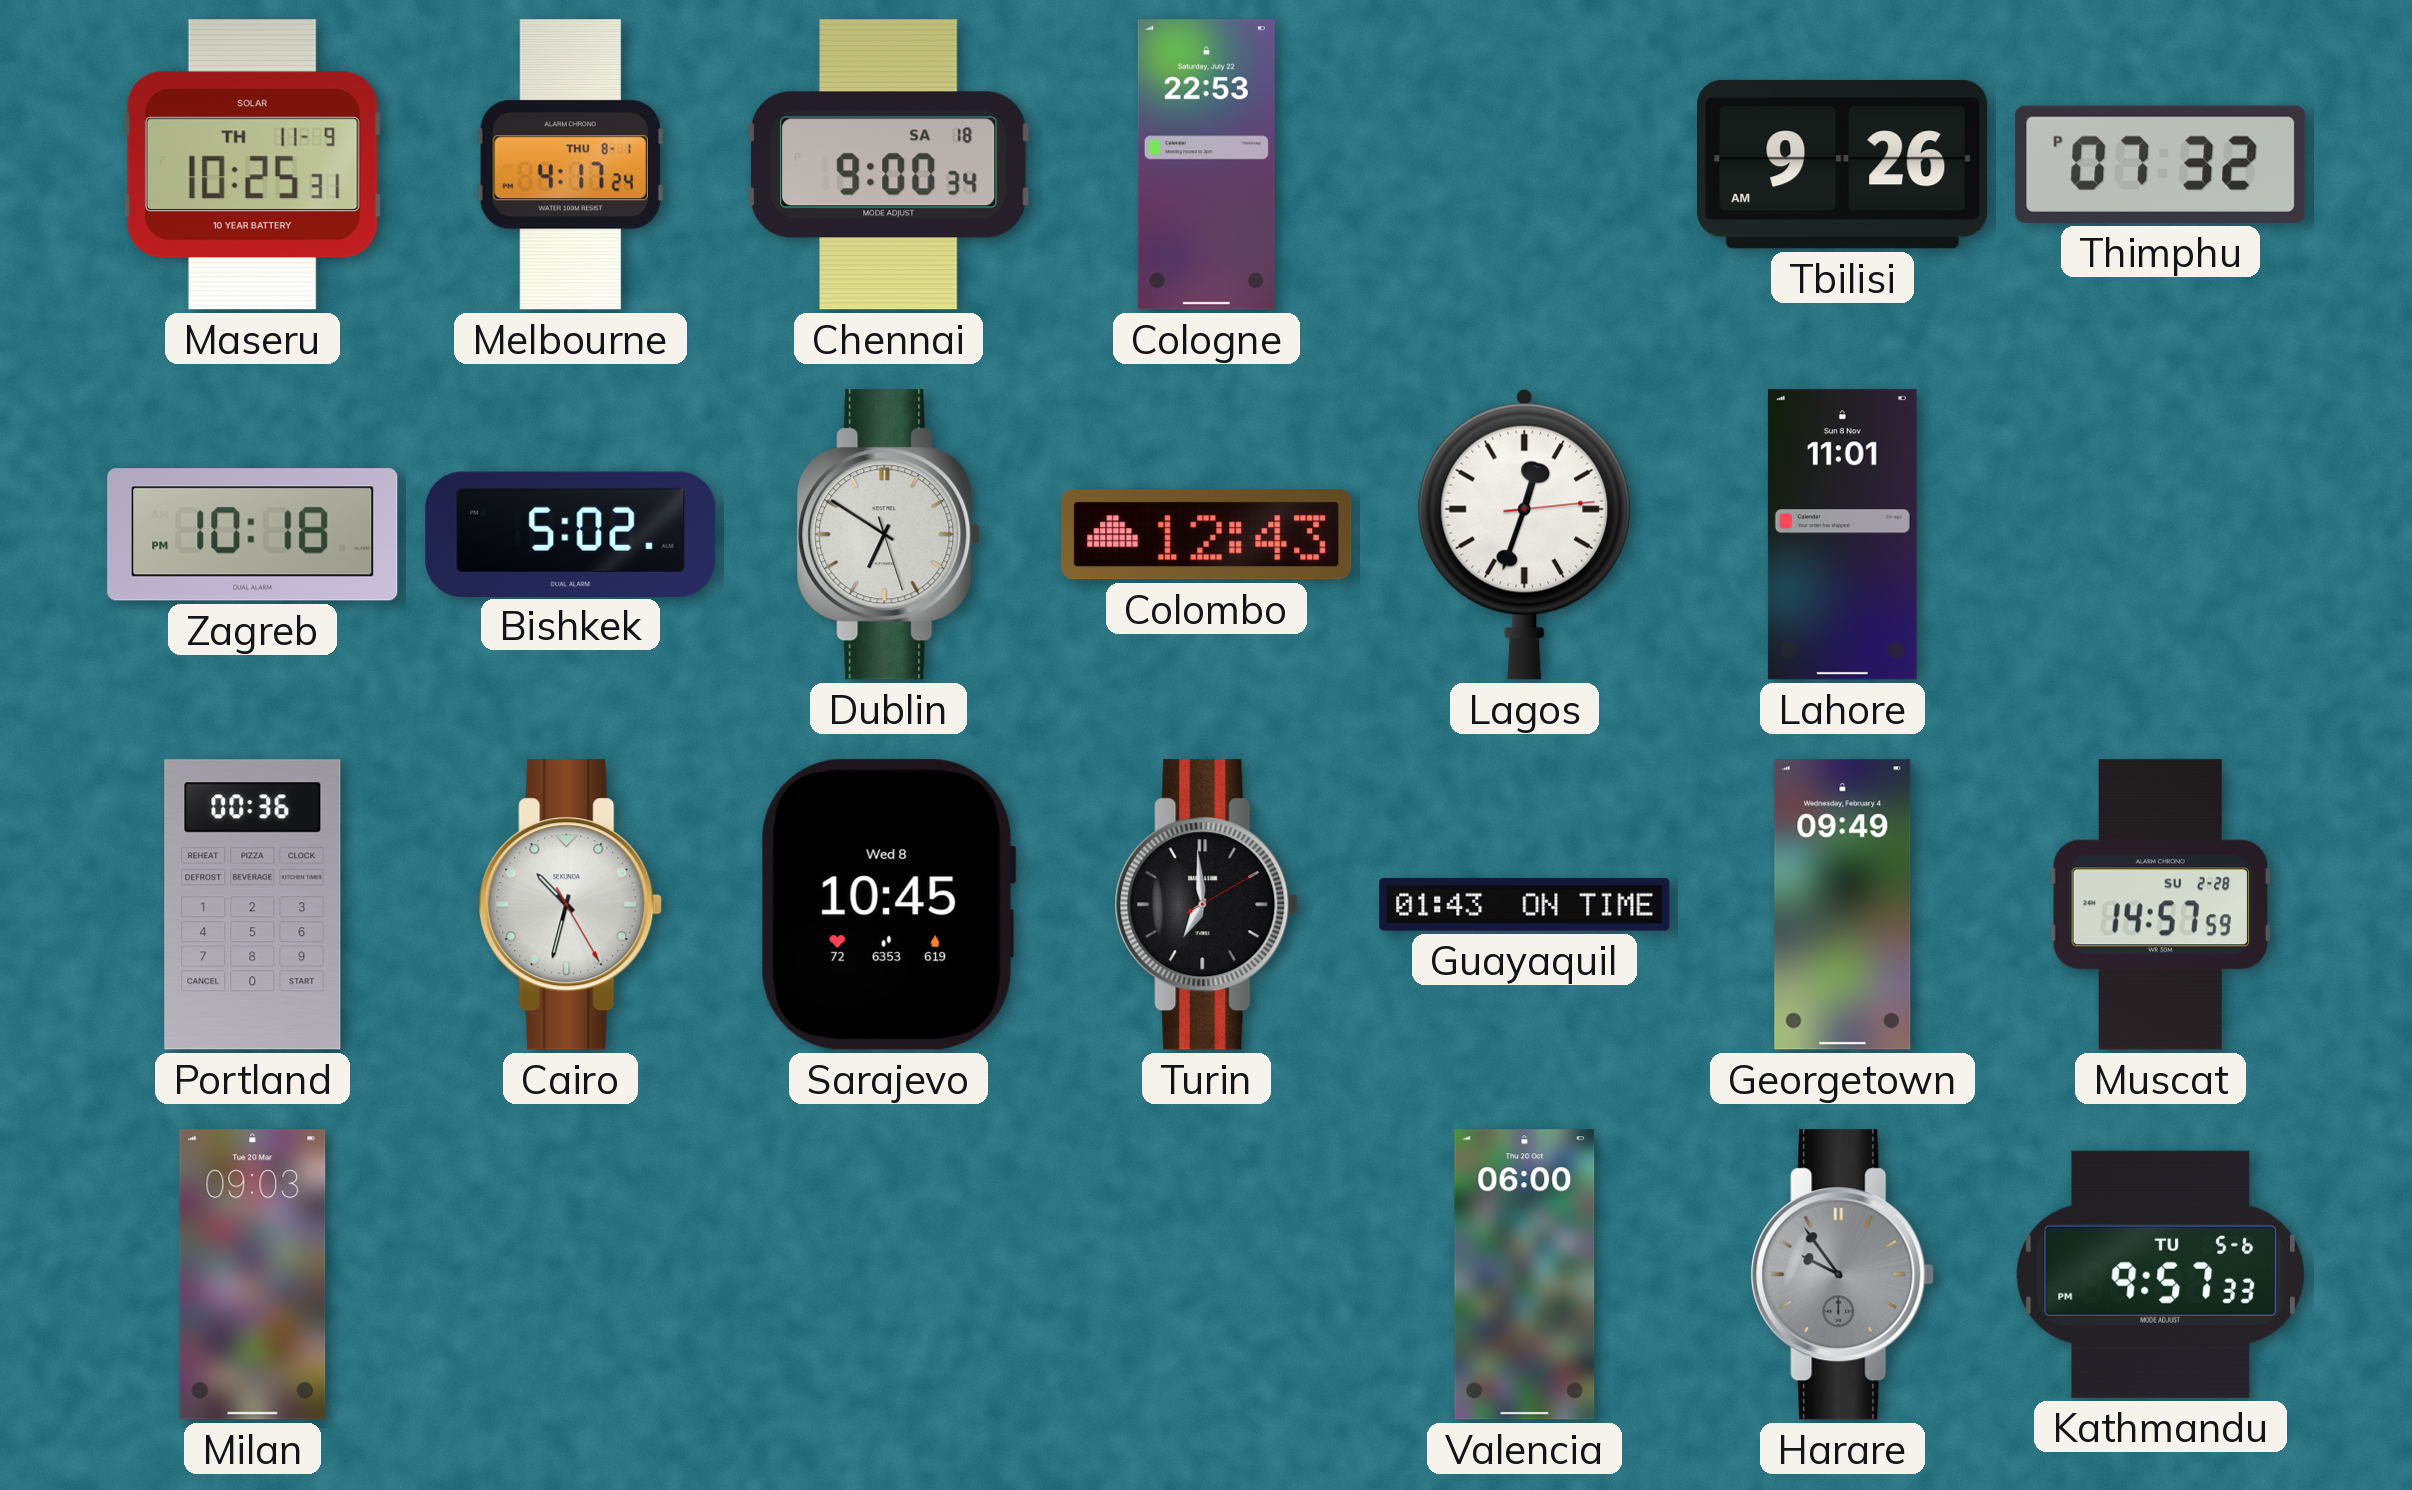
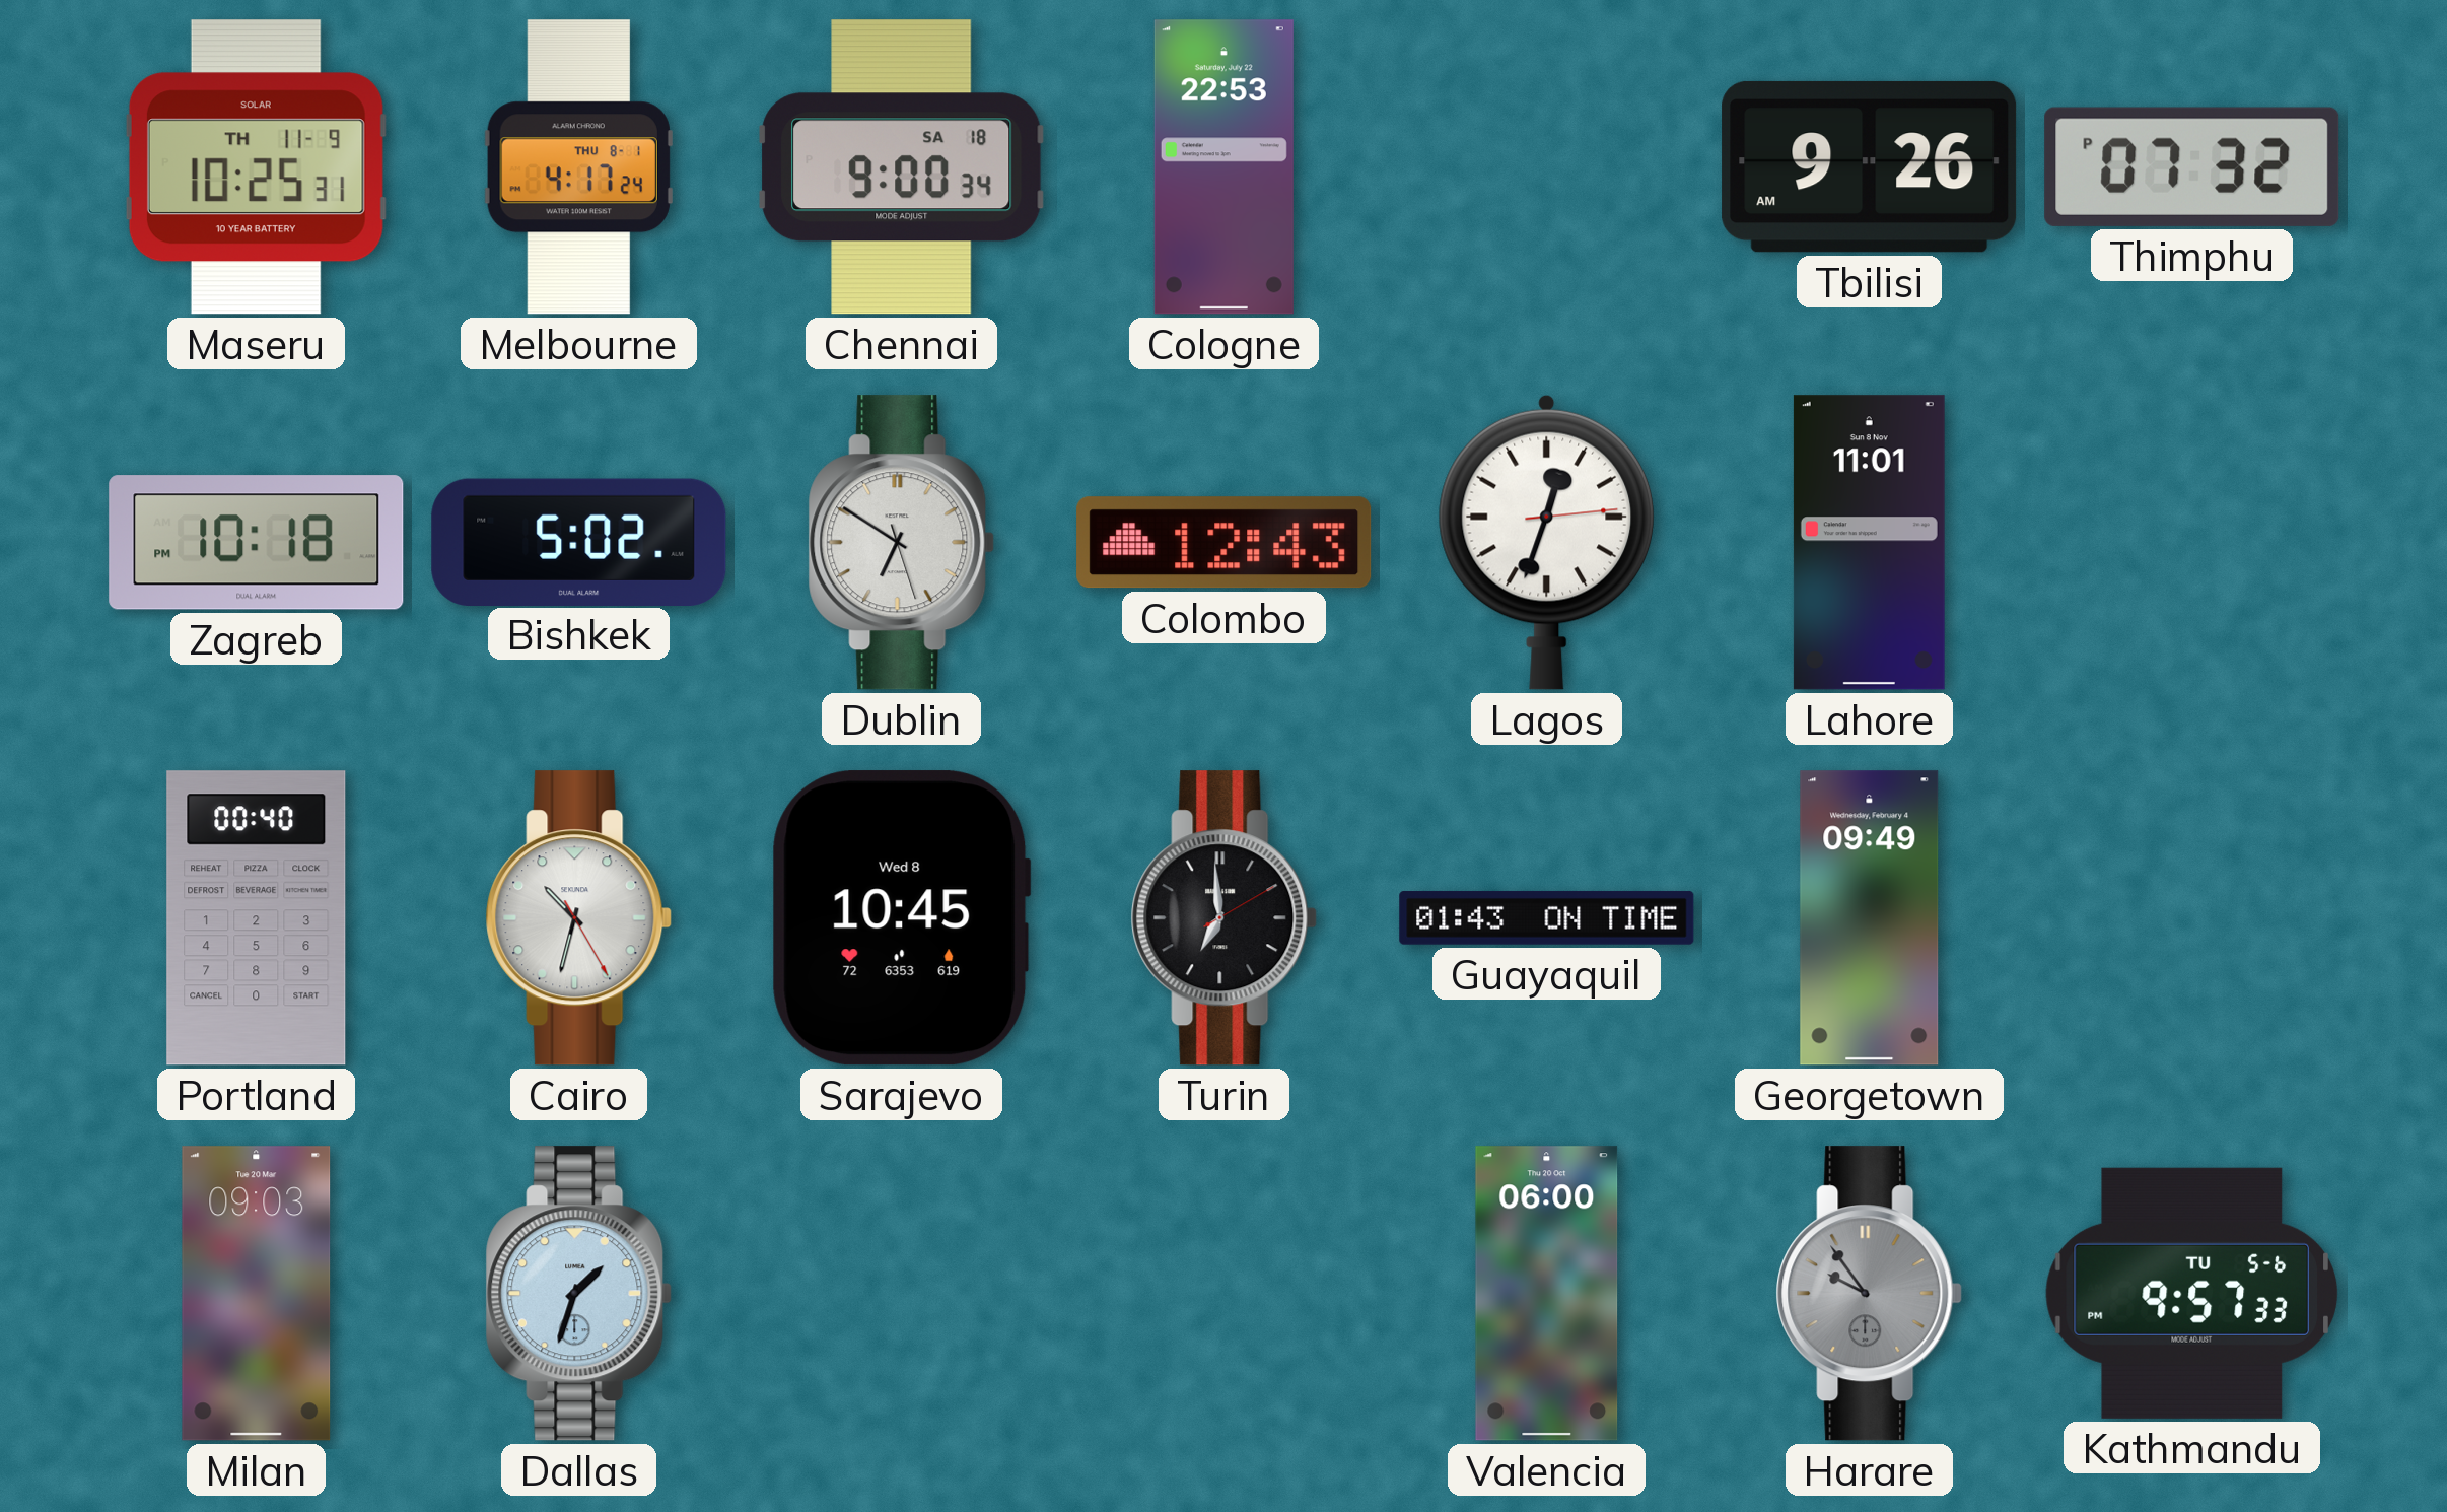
Portland: 00:36 -> 00:40
Muscat: 14:57 -> none
Dallas: none -> 1:33
